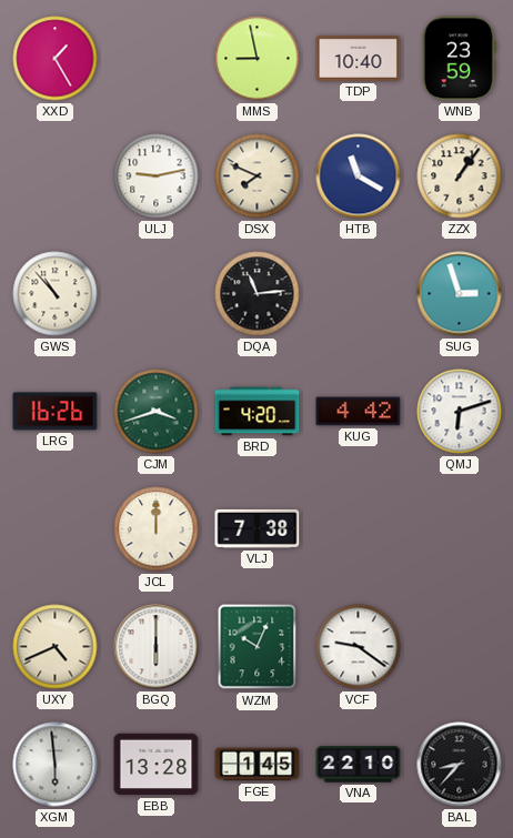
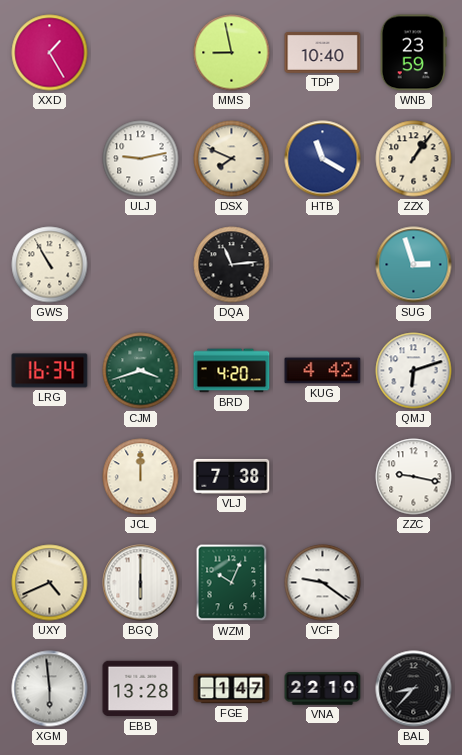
GWS: 10:53 -> 10:55
LRG: 16:26 -> 16:34
ZZC: none -> 9:17
FGE: 1:45 -> 1:47
